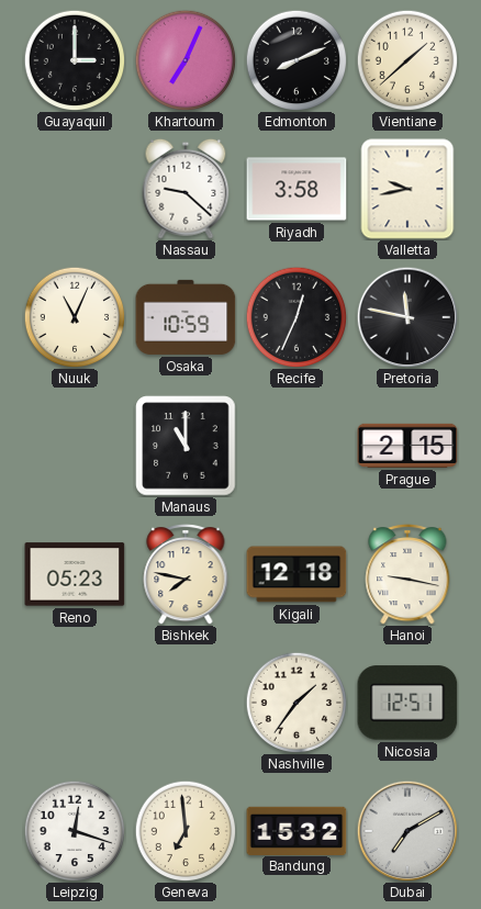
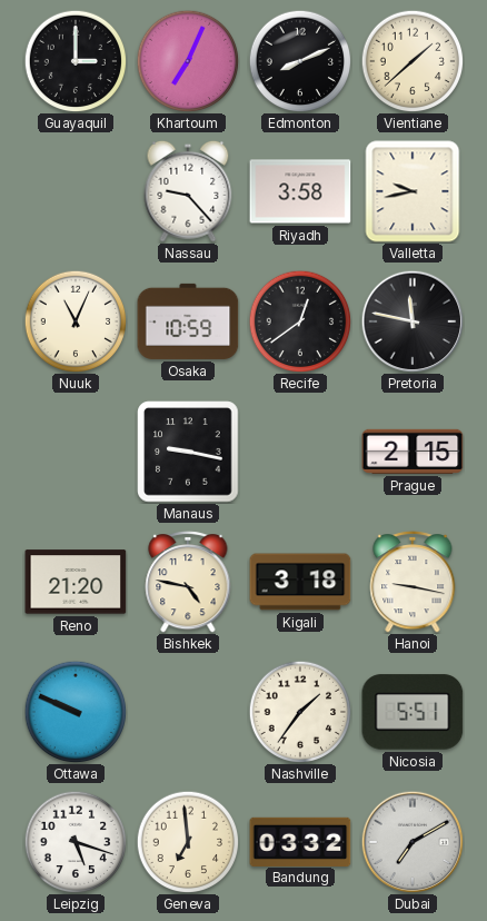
Nassau: 9:22 -> 9:23
Recife: 12:34 -> 12:39
Manaus: 11:00 -> 9:17
Reno: 05:23 -> 21:20
Bishkek: 7:47 -> 4:47
Kigali: 12:18 -> 3:18
Ottawa: none -> 9:49
Nicosia: 12:51 -> 5:51
Leipzig: 12:18 -> 5:18
Bandung: 15:32 -> 03:32
